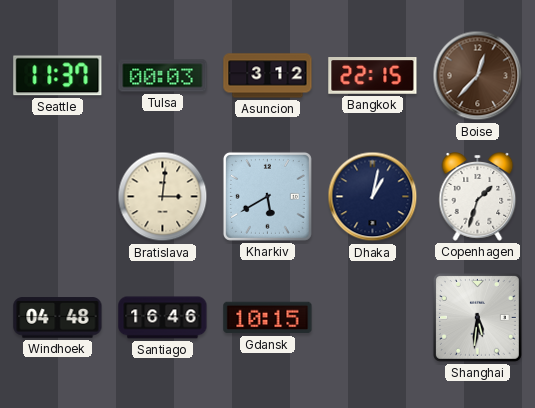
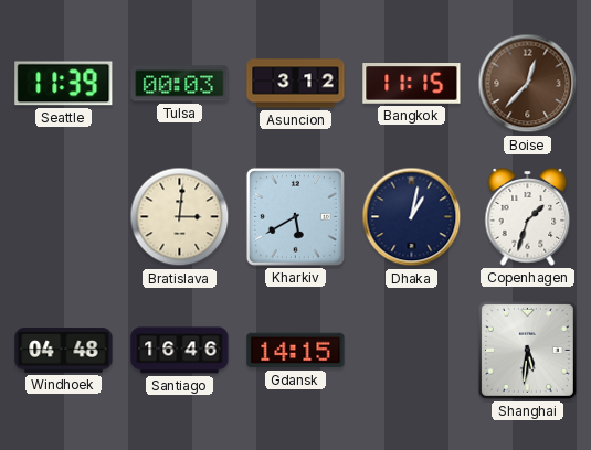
Seattle: 11:37 -> 11:39
Bangkok: 22:15 -> 11:15
Gdansk: 10:15 -> 14:15
